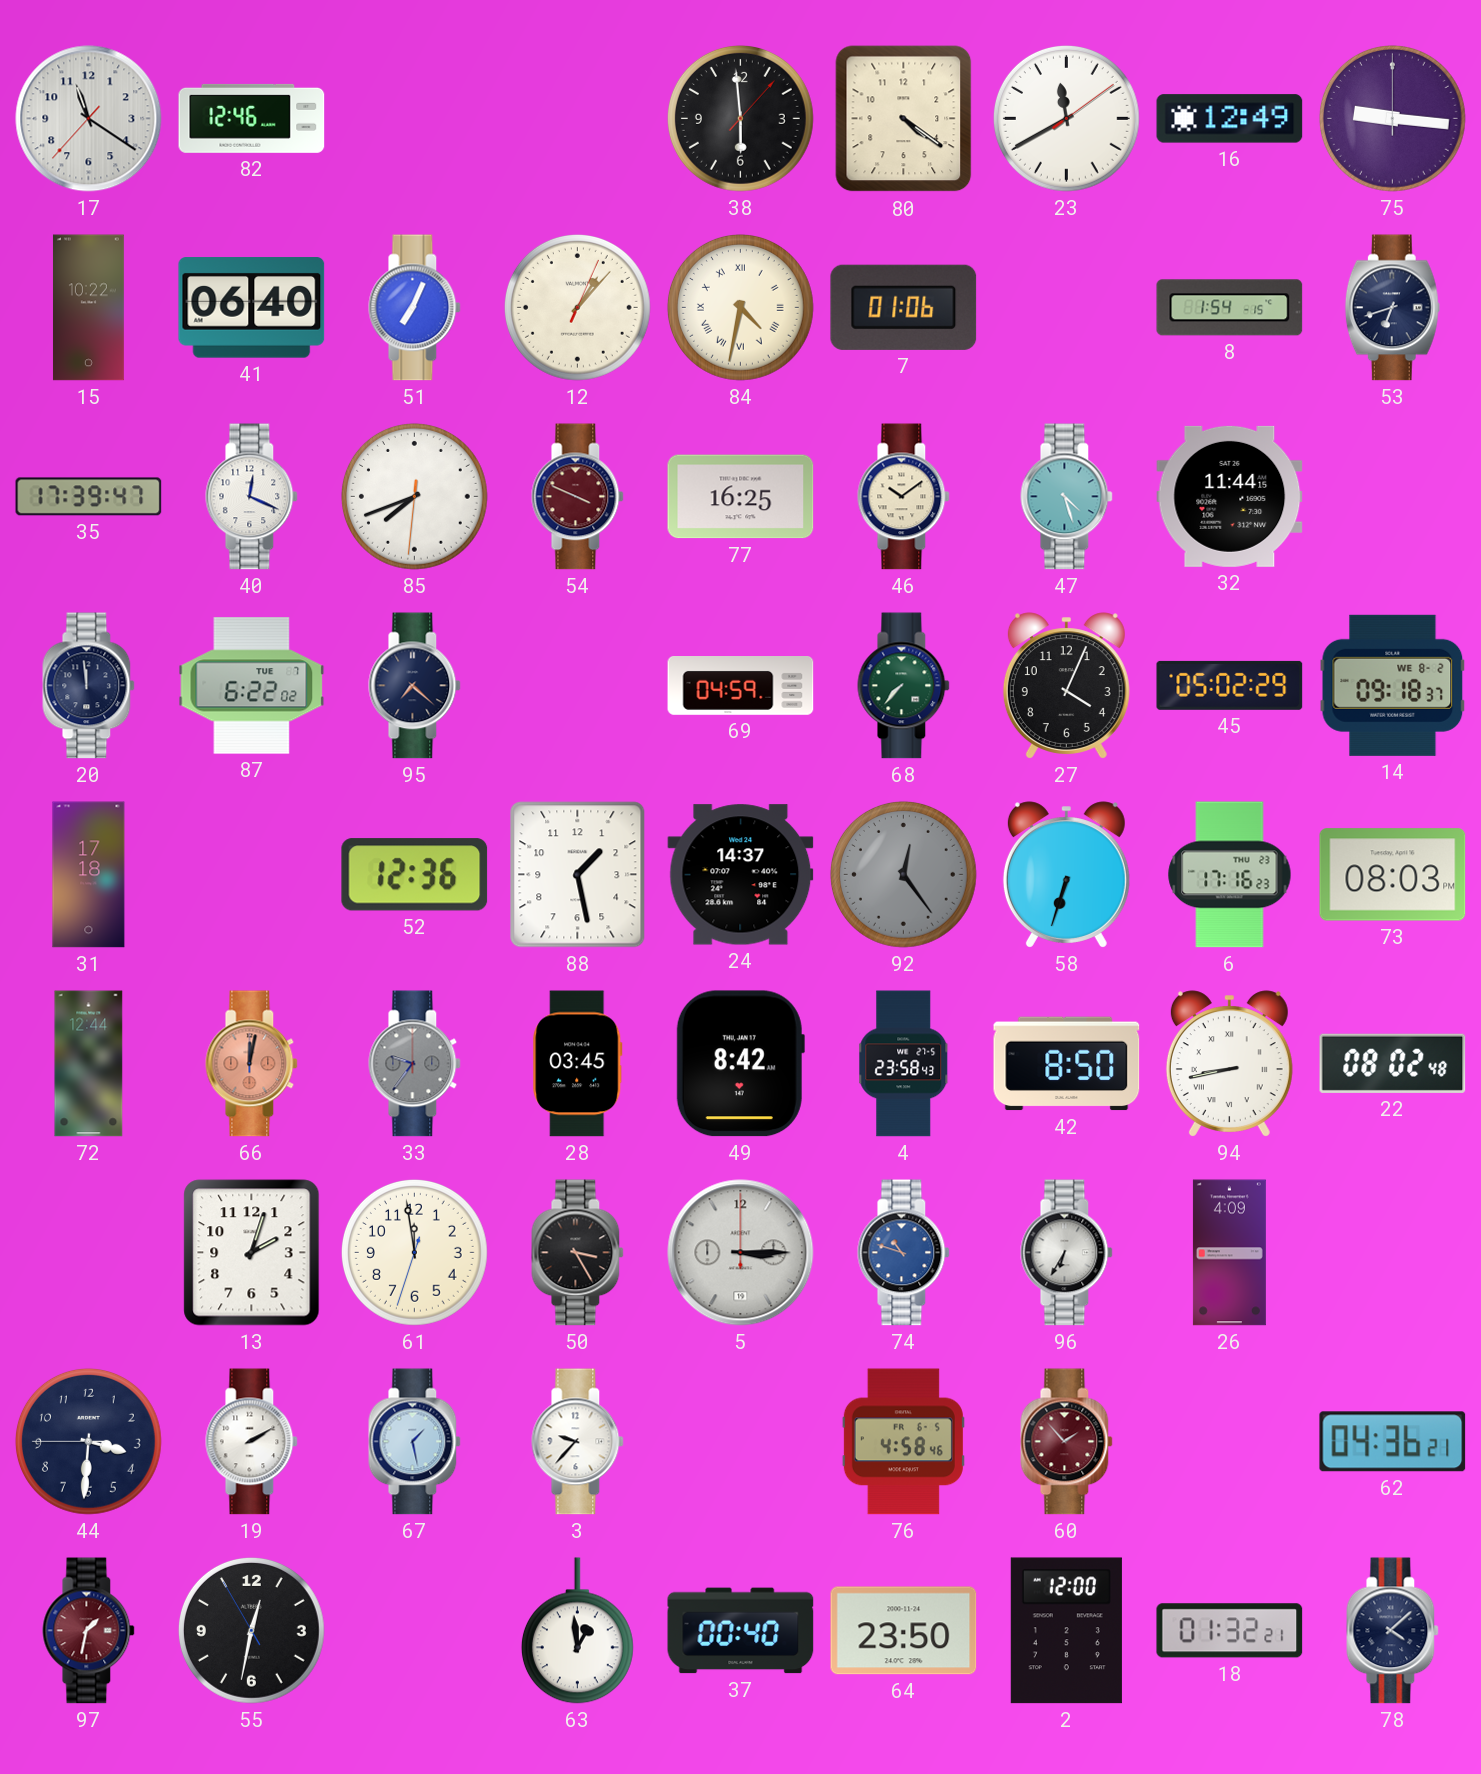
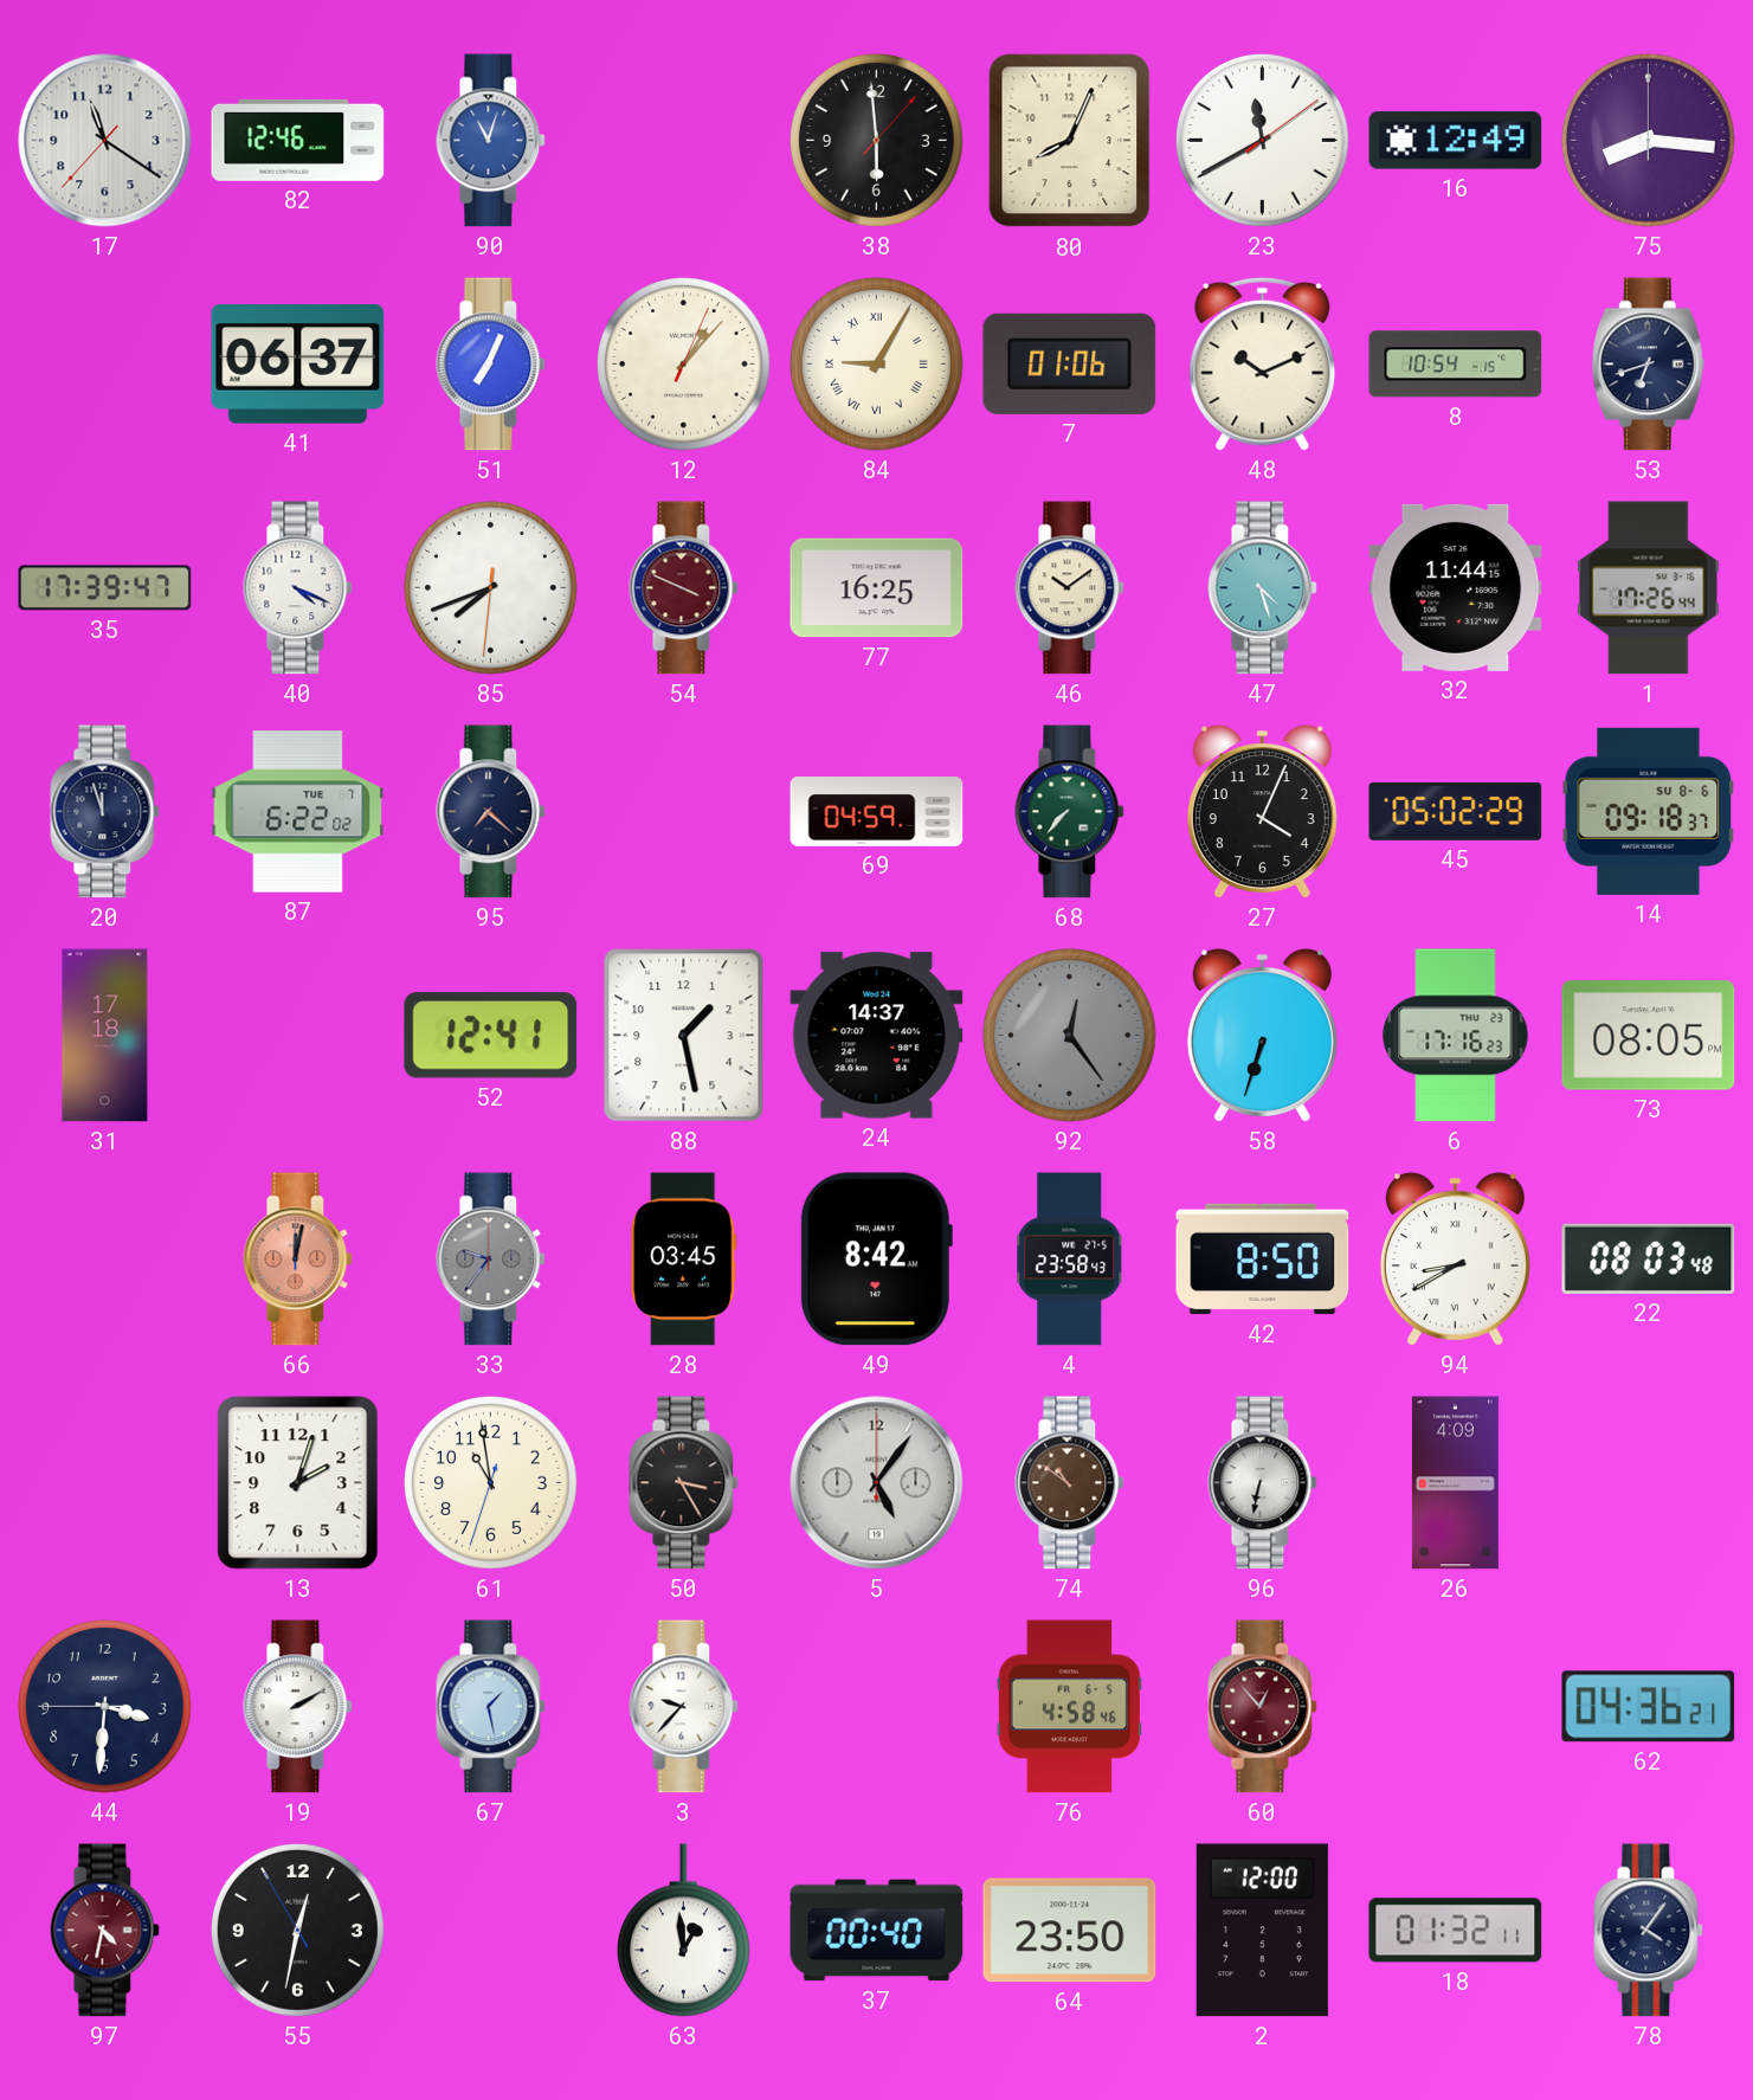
90: none -> 11:03
80: 4:21 -> 8:04
75: 9:16 -> 8:16
15: 10:22 -> none
41: 06:40 -> 06:37
84: 4:32 -> 9:05
48: none -> 10:11
8: 1:54 -> 10:54
40: 12:19 -> 4:19
1: none -> 17:26
20: 11:59 -> 11:57
14 date: WE 8-2 -> SU 8-6
52: 12:36 -> 12:41
73: 08:03 -> 08:05
72: 12:44 -> none
94: 8:43 -> 8:40
22: 08:02 -> 08:03
61: 11:58 -> 10:58
5: 3:15 -> 5:06
74: 10:48 -> 10:51
74 dial: blue -> brown
96: 6:35 -> 6:32
60: 1:53 -> 12:53
97: 1:32 -> 4:32
18: 01:32:21 -> 01:32:11
78: 4:08 -> 4:06
